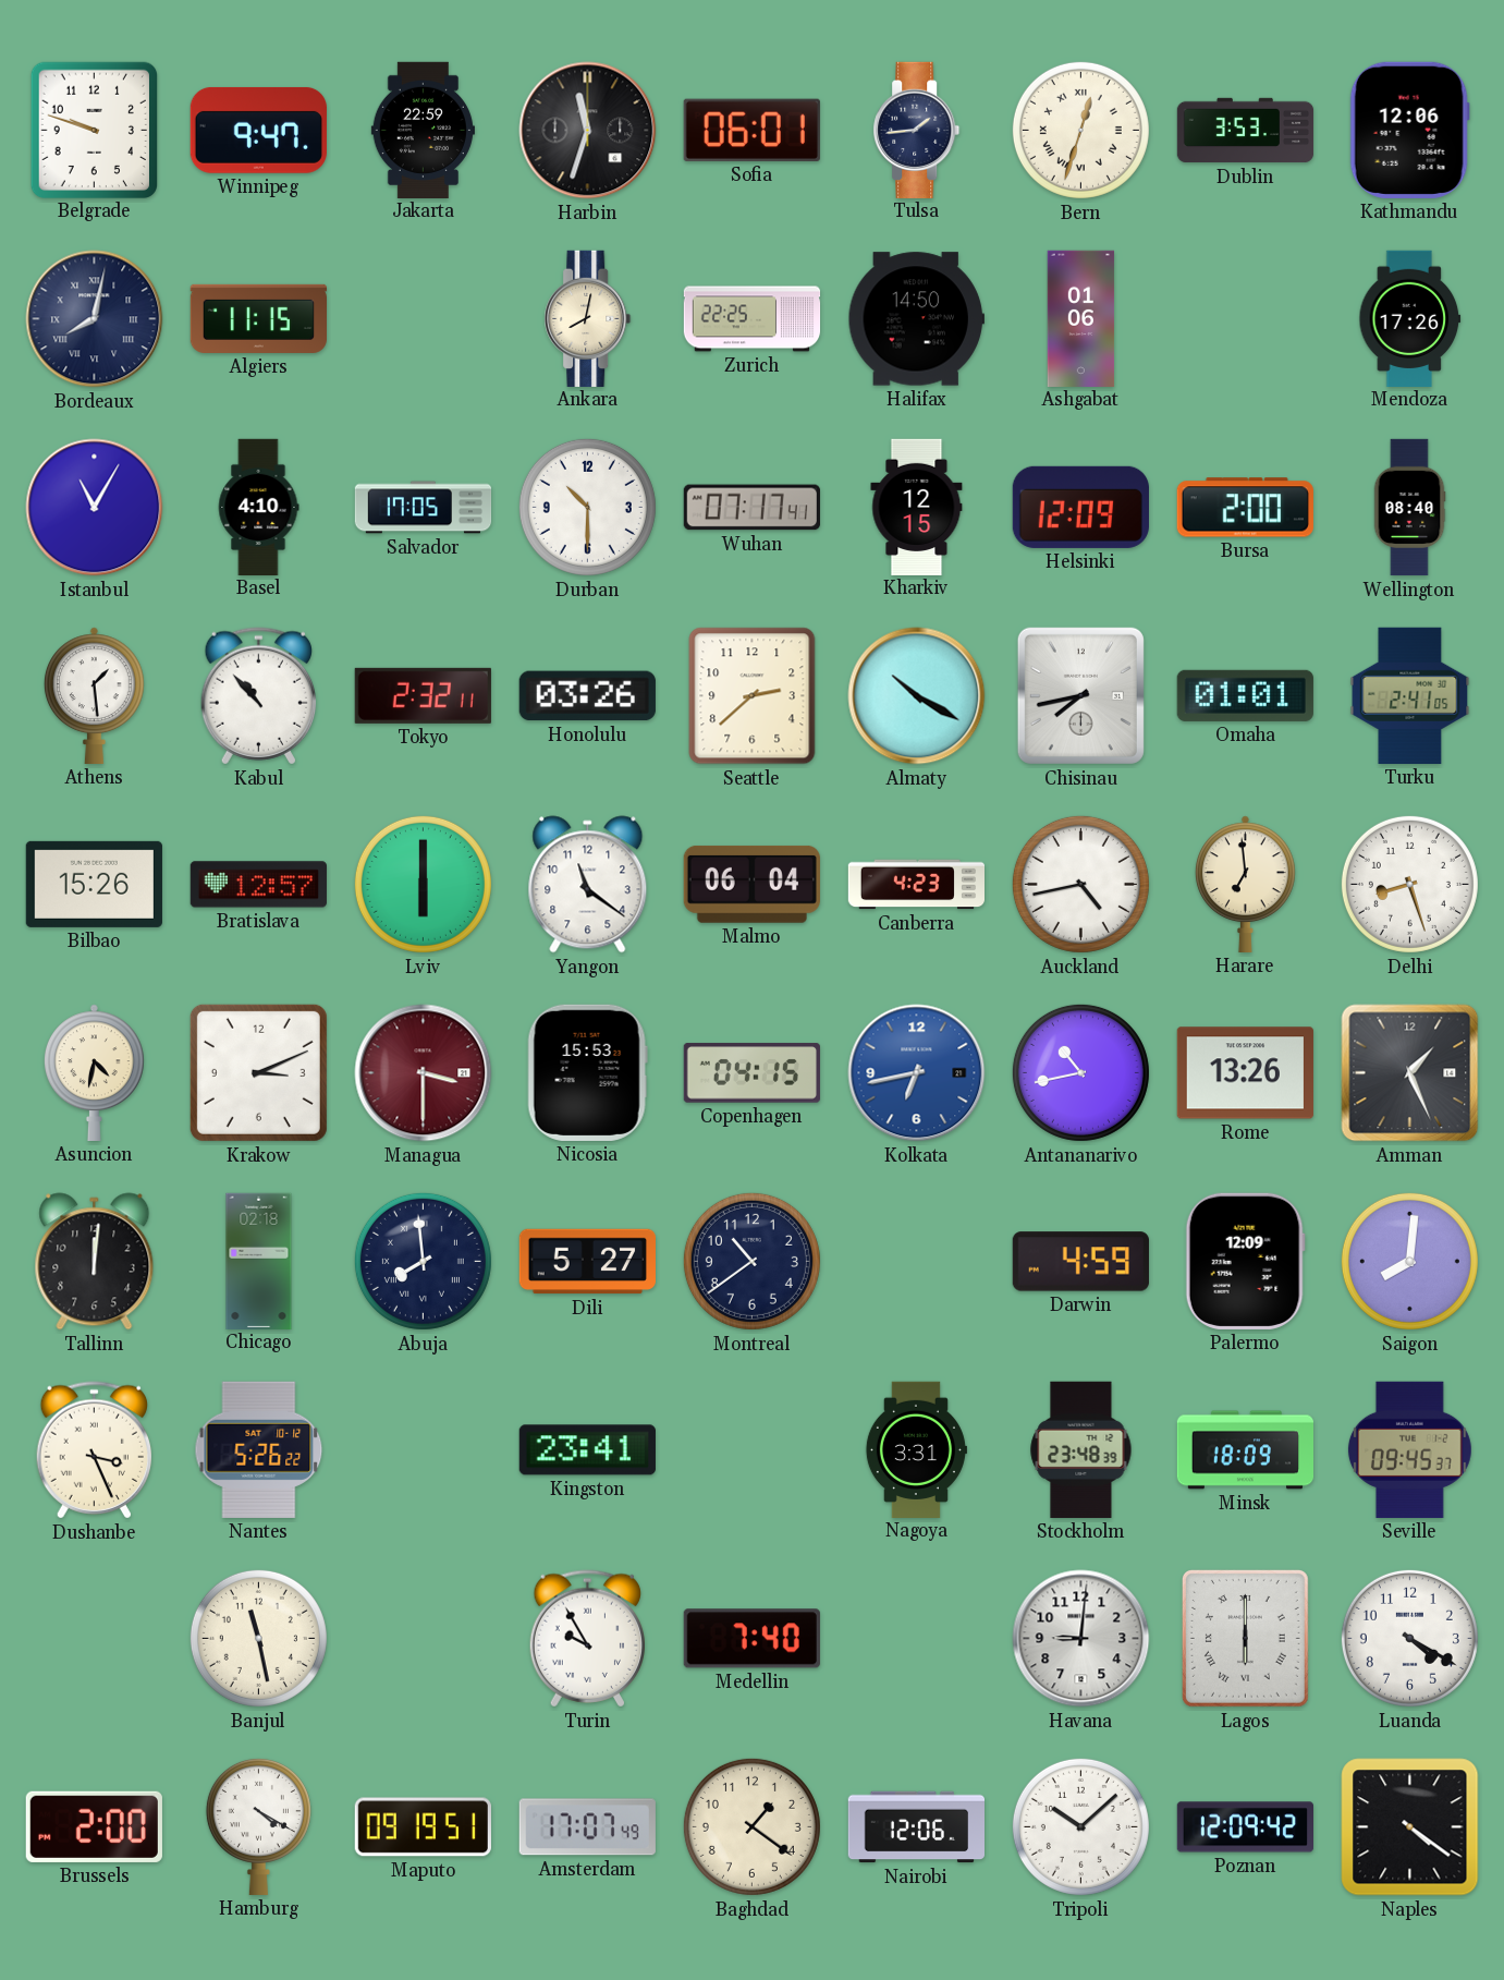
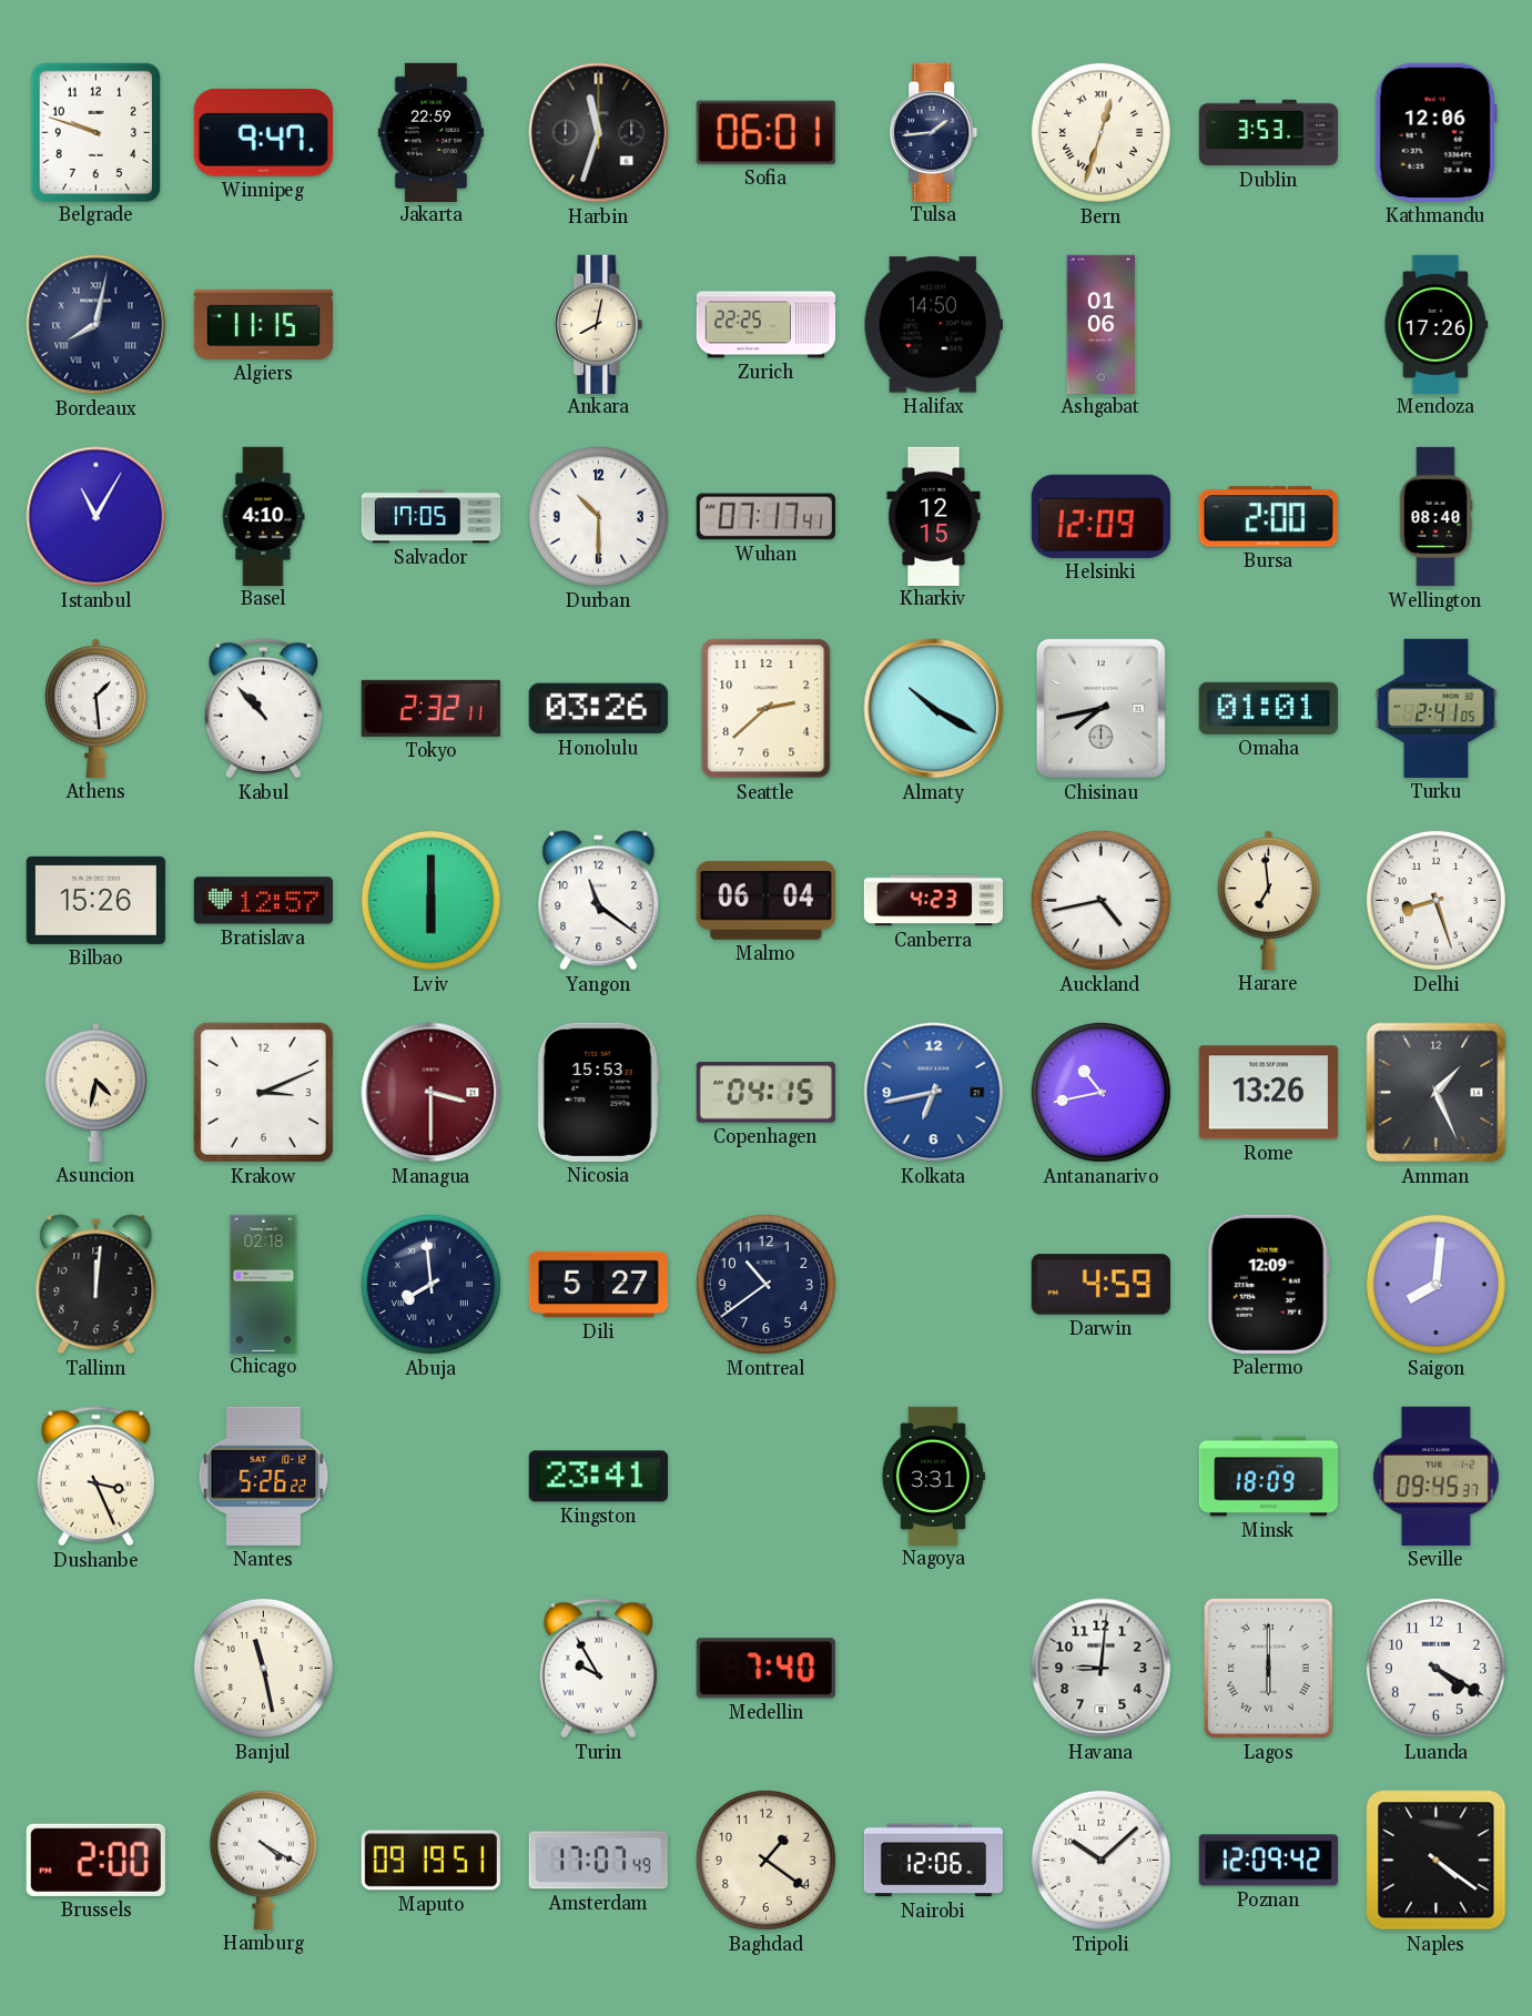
Stockholm: 23:48 -> none
